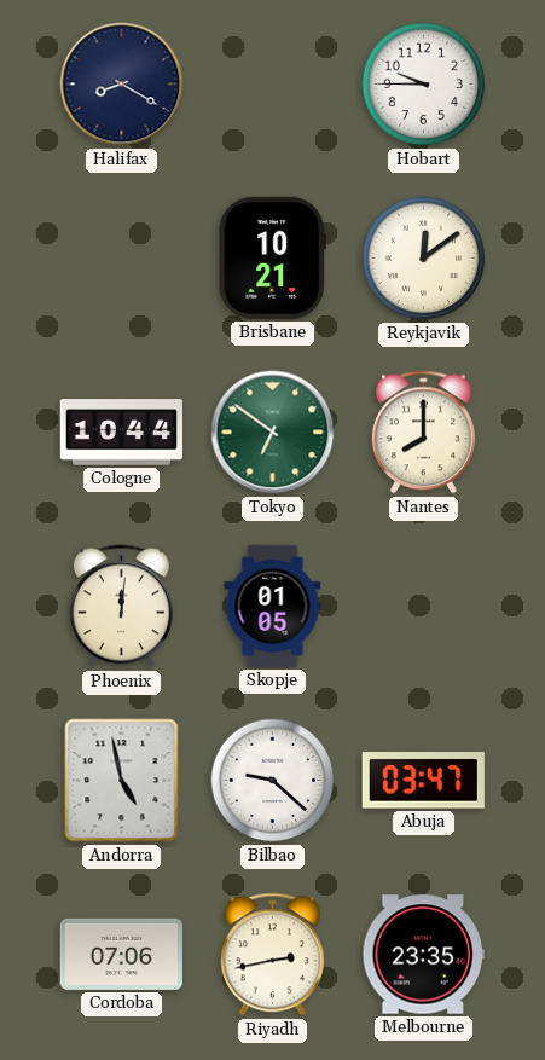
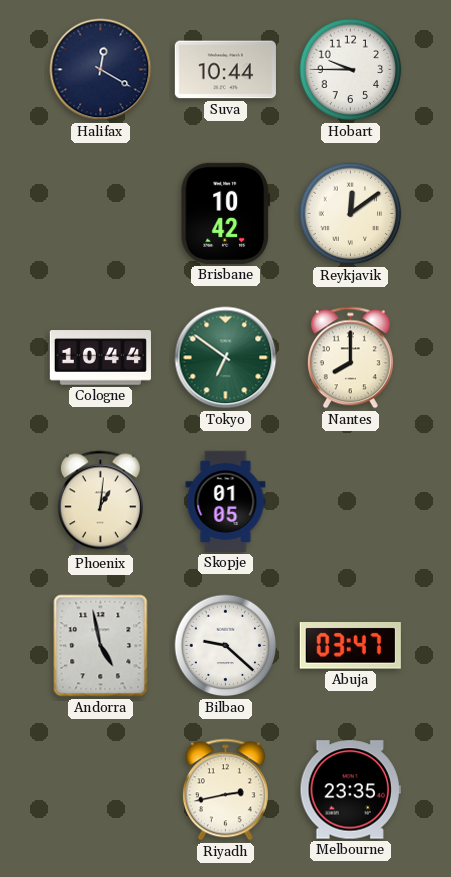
Halifax: 8:20 -> 12:20
Suva: none -> 10:44
Brisbane: 10:21 -> 10:42
Phoenix: 12:01 -> 1:01
Cordoba: 07:06 -> none
